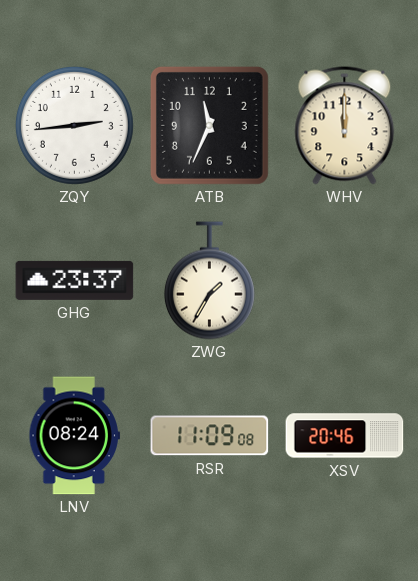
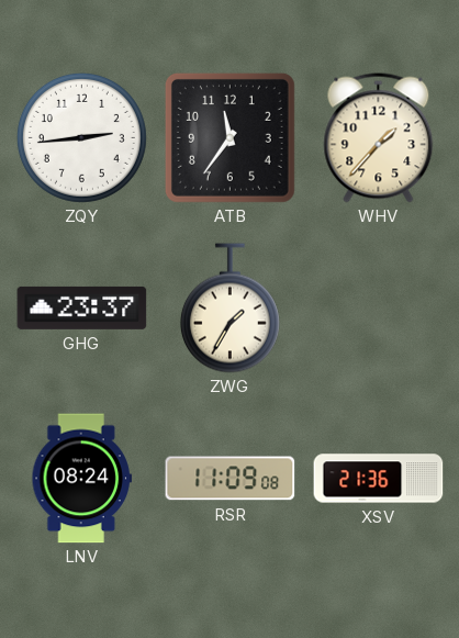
ATB: 11:34 -> 11:36
WHV: 12:00 -> 1:37
XSV: 20:46 -> 21:36
